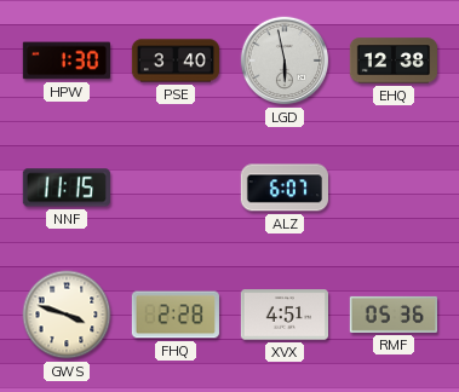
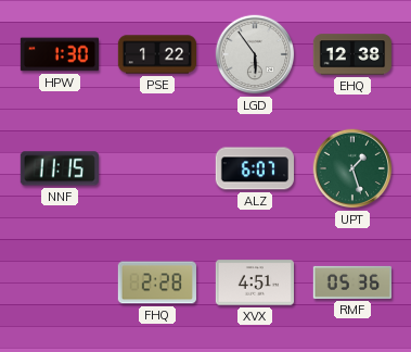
PSE: 3:40 -> 1:22
LGD: 5:58 -> 5:54
UPT: none -> 1:27
GWS: 3:48 -> none
